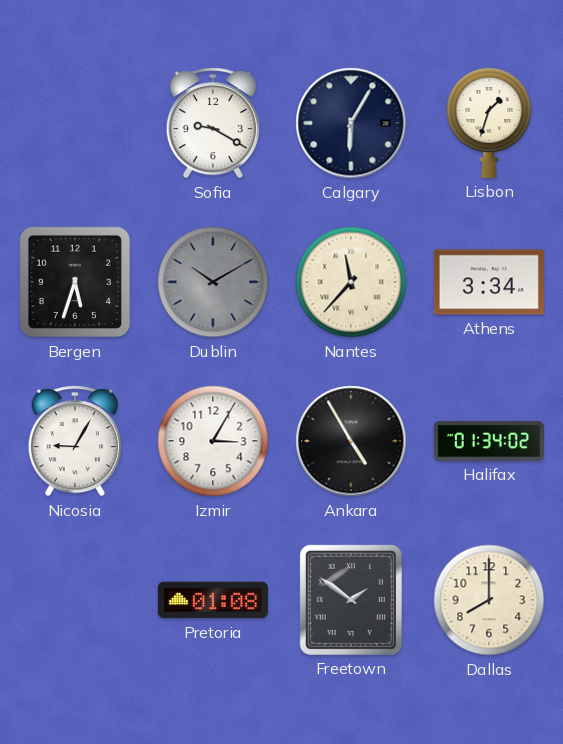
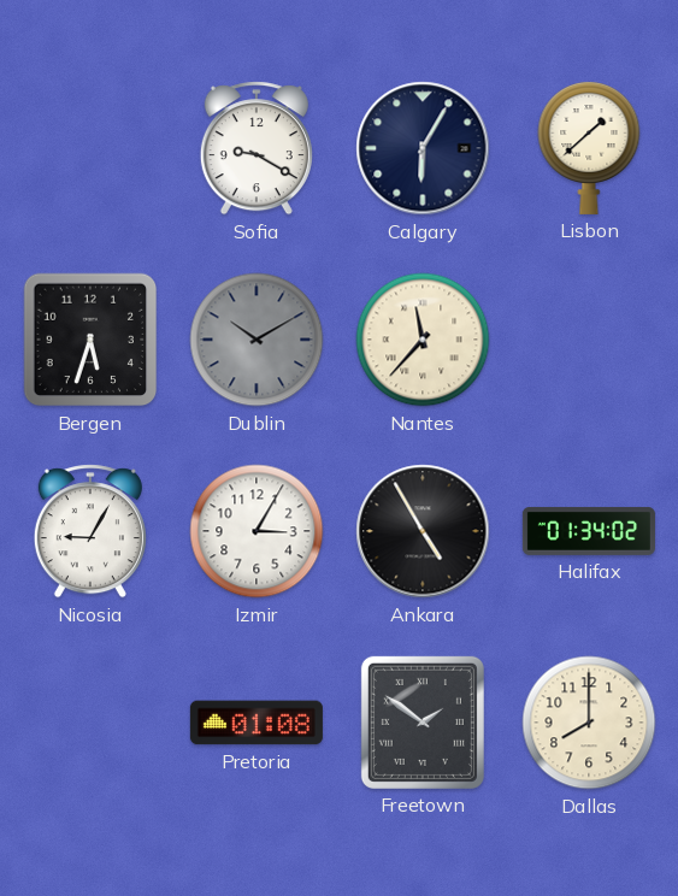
Lisbon: 1:33 -> 1:38
Athens: 3:34 -> none
